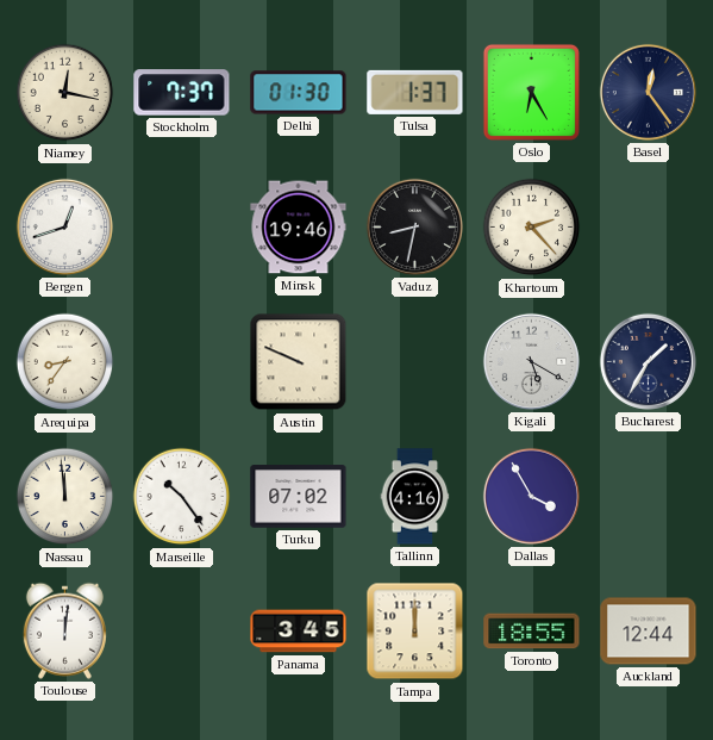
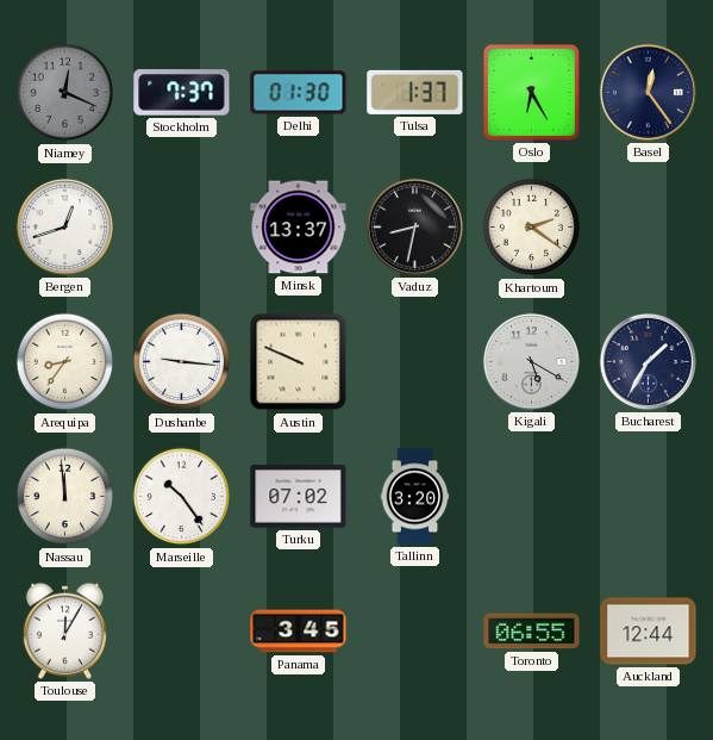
Niamey: 12:17 -> 12:19
Niamey dial: cream -> grey
Minsk: 19:46 -> 13:37
Khartoum: 2:23 -> 2:21
Dushanbe: none -> 9:16
Tallinn: 4:16 -> 3:20
Dallas: 3:55 -> none
Toulouse: 12:01 -> 12:05
Tampa: 12:00 -> none
Toronto: 18:55 -> 06:55
